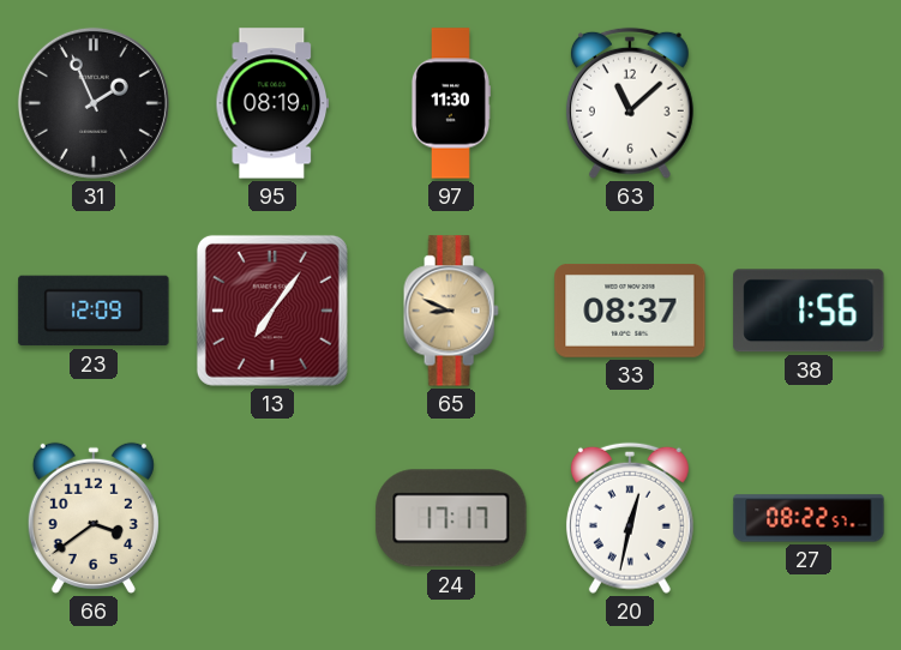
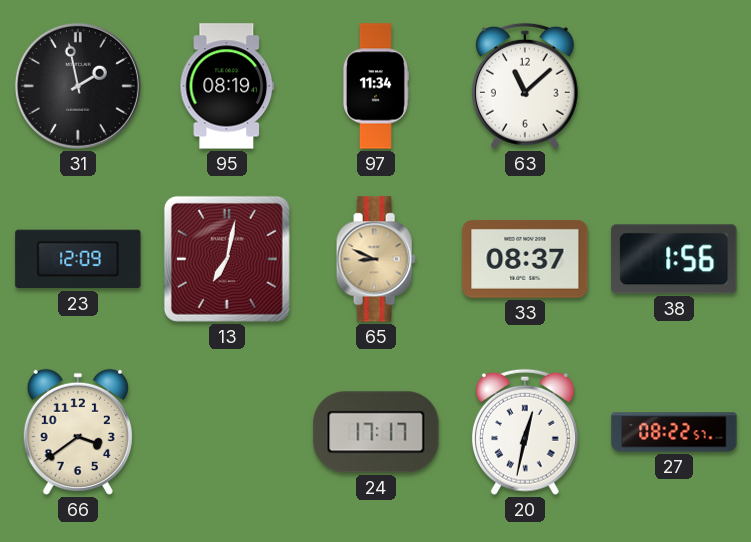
31: 1:56 -> 1:58
97: 11:30 -> 11:34
13: 7:06 -> 7:02
